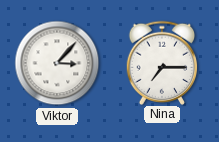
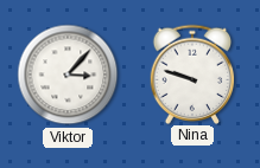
Nina: 7:15 -> 9:48
